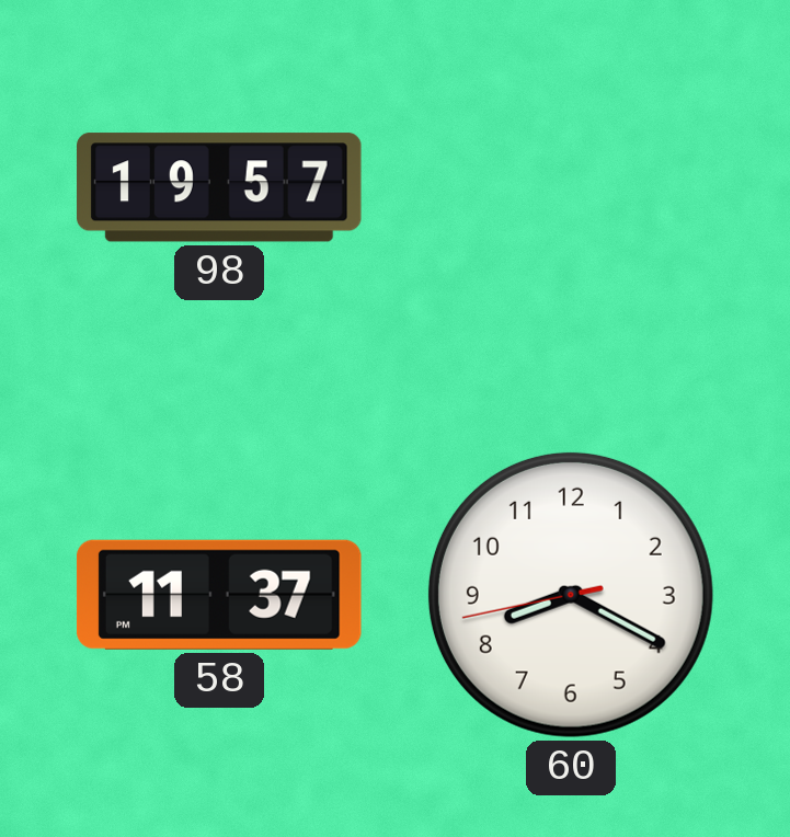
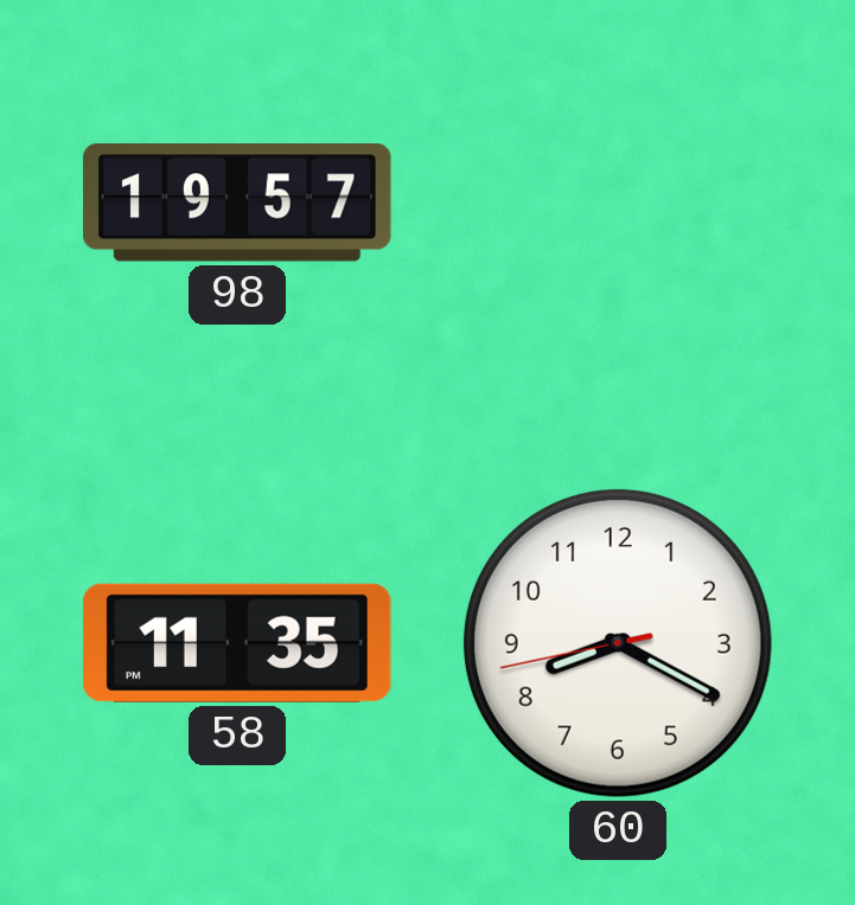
58: 11:37 -> 11:35
